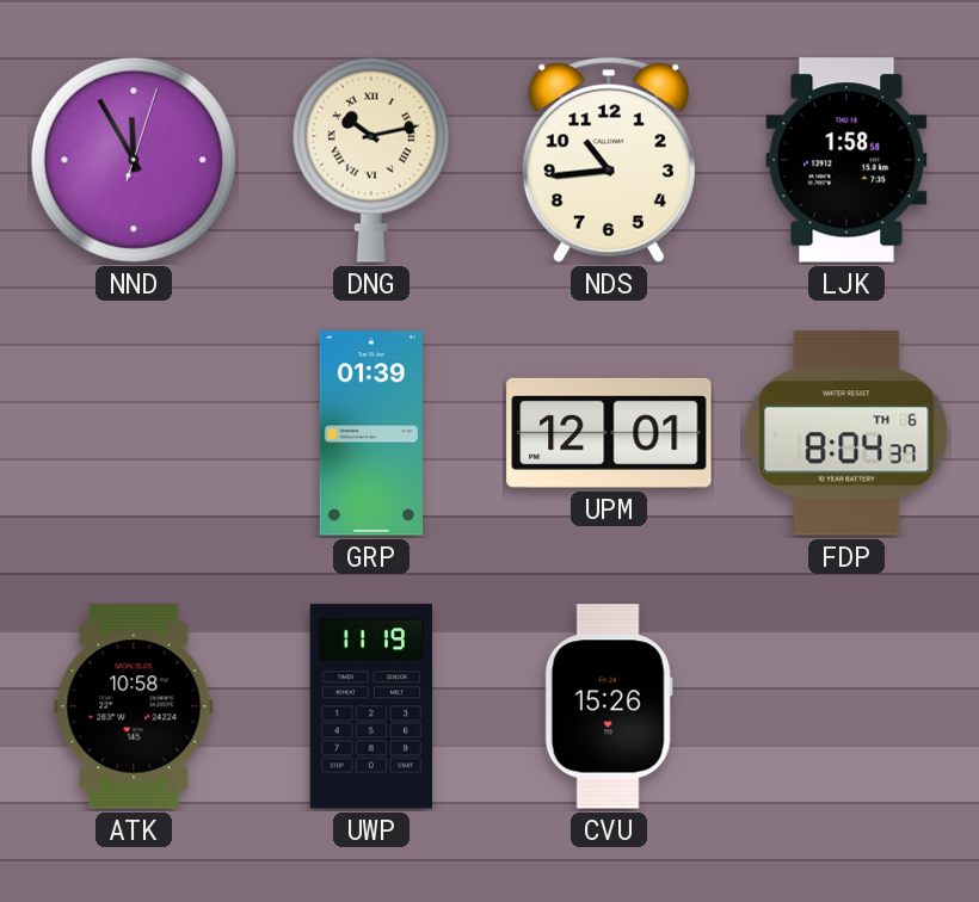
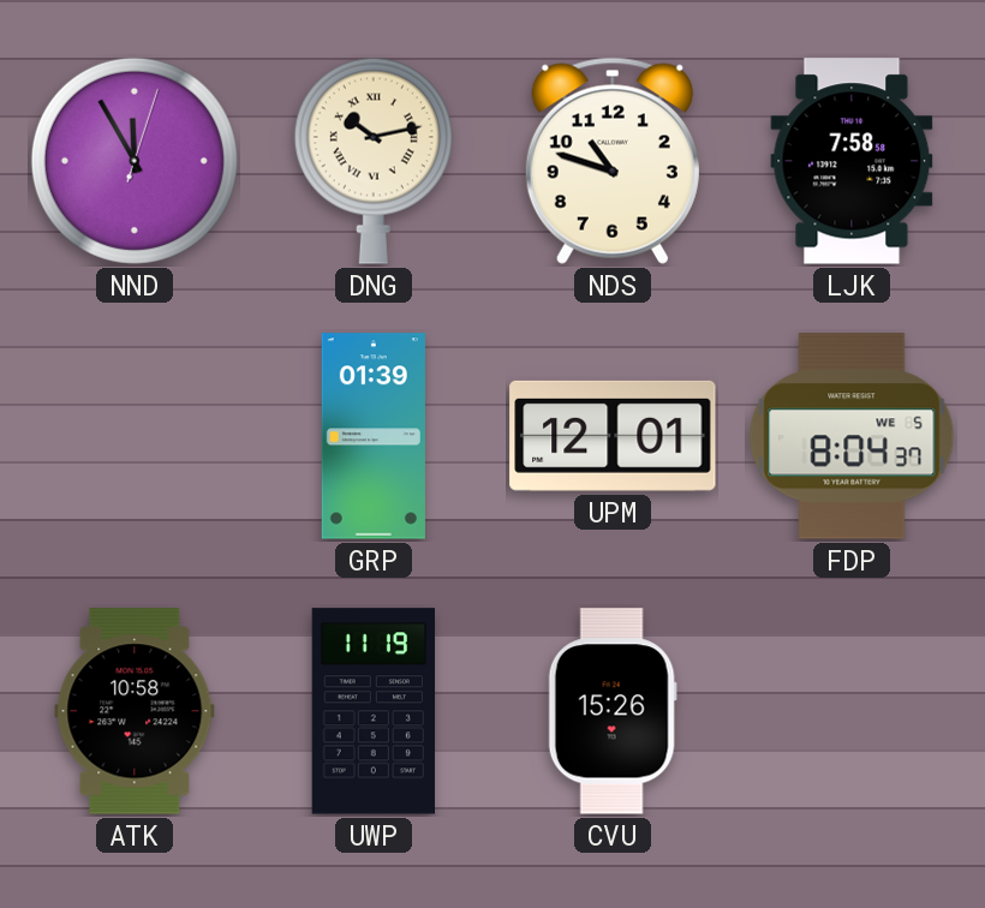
NDS: 10:44 -> 10:48
LJK: 1:58 -> 7:58
FDP date: TH 6 -> WE 5
